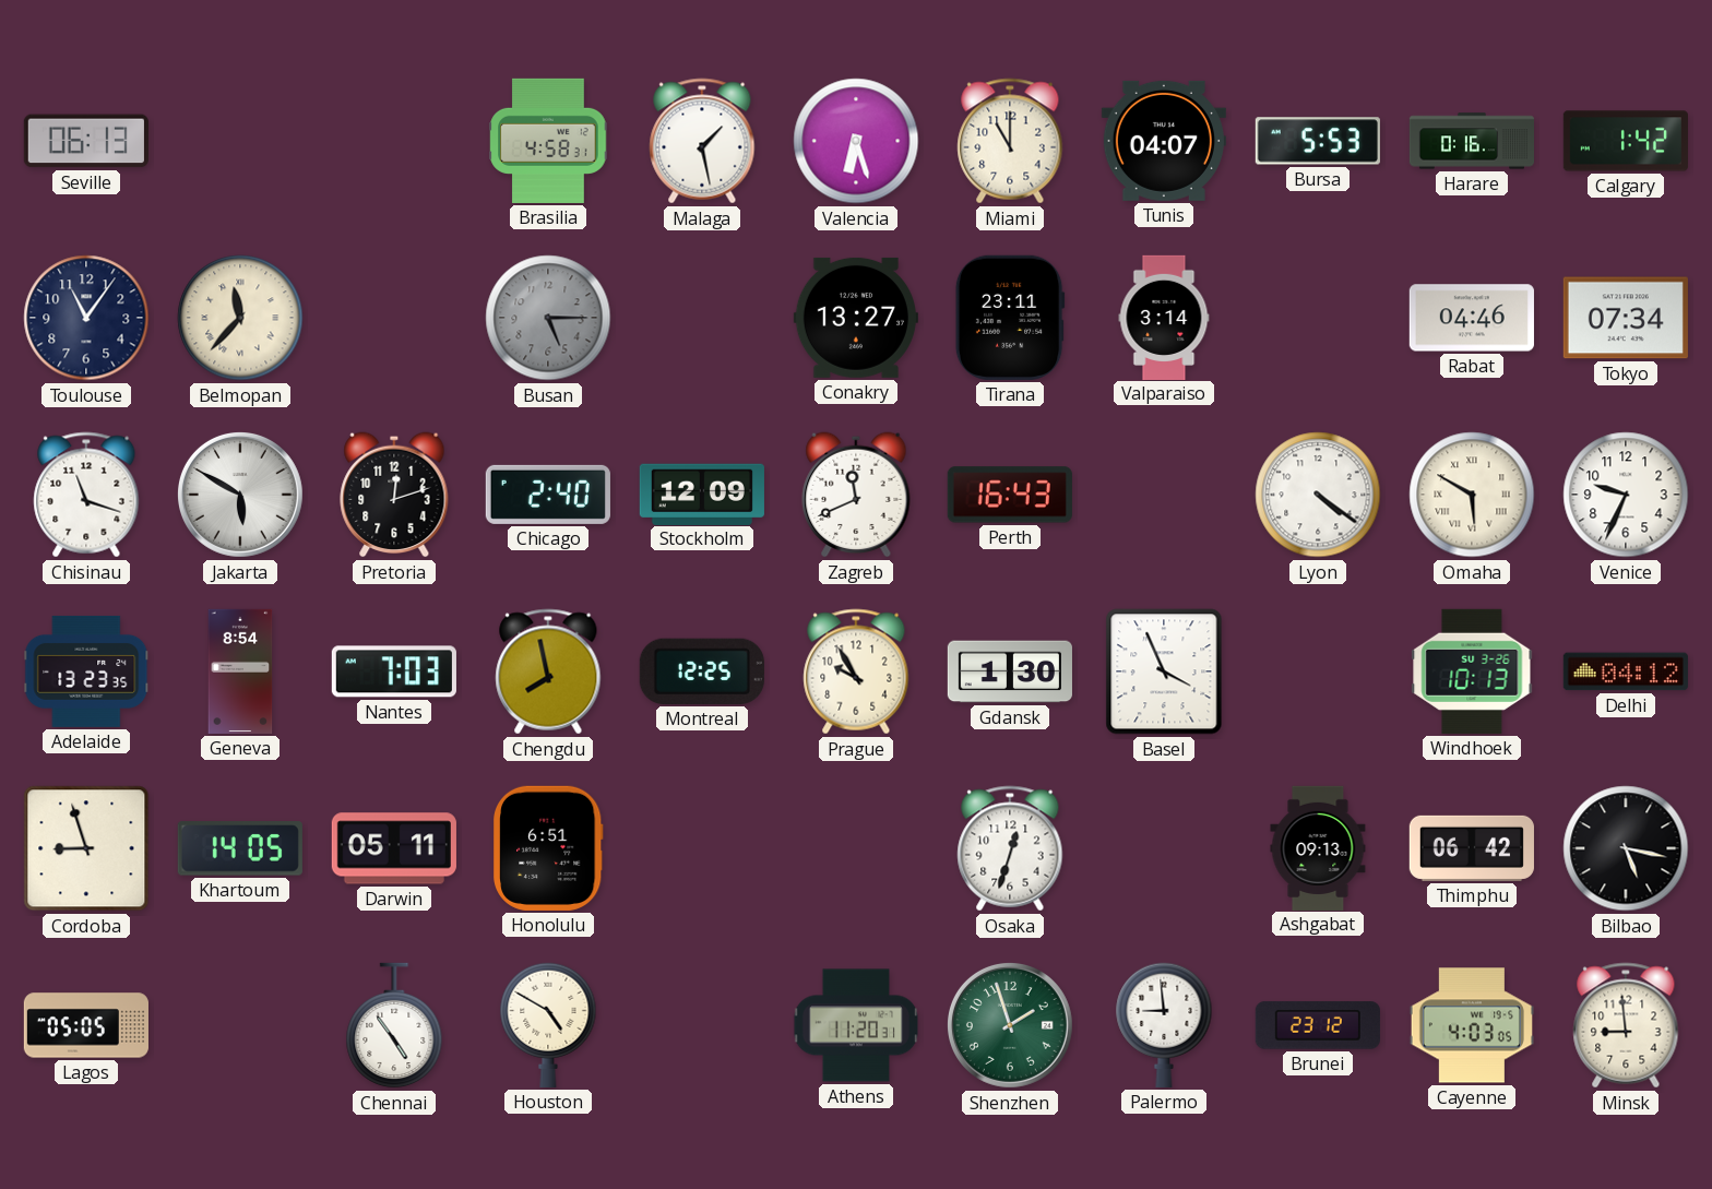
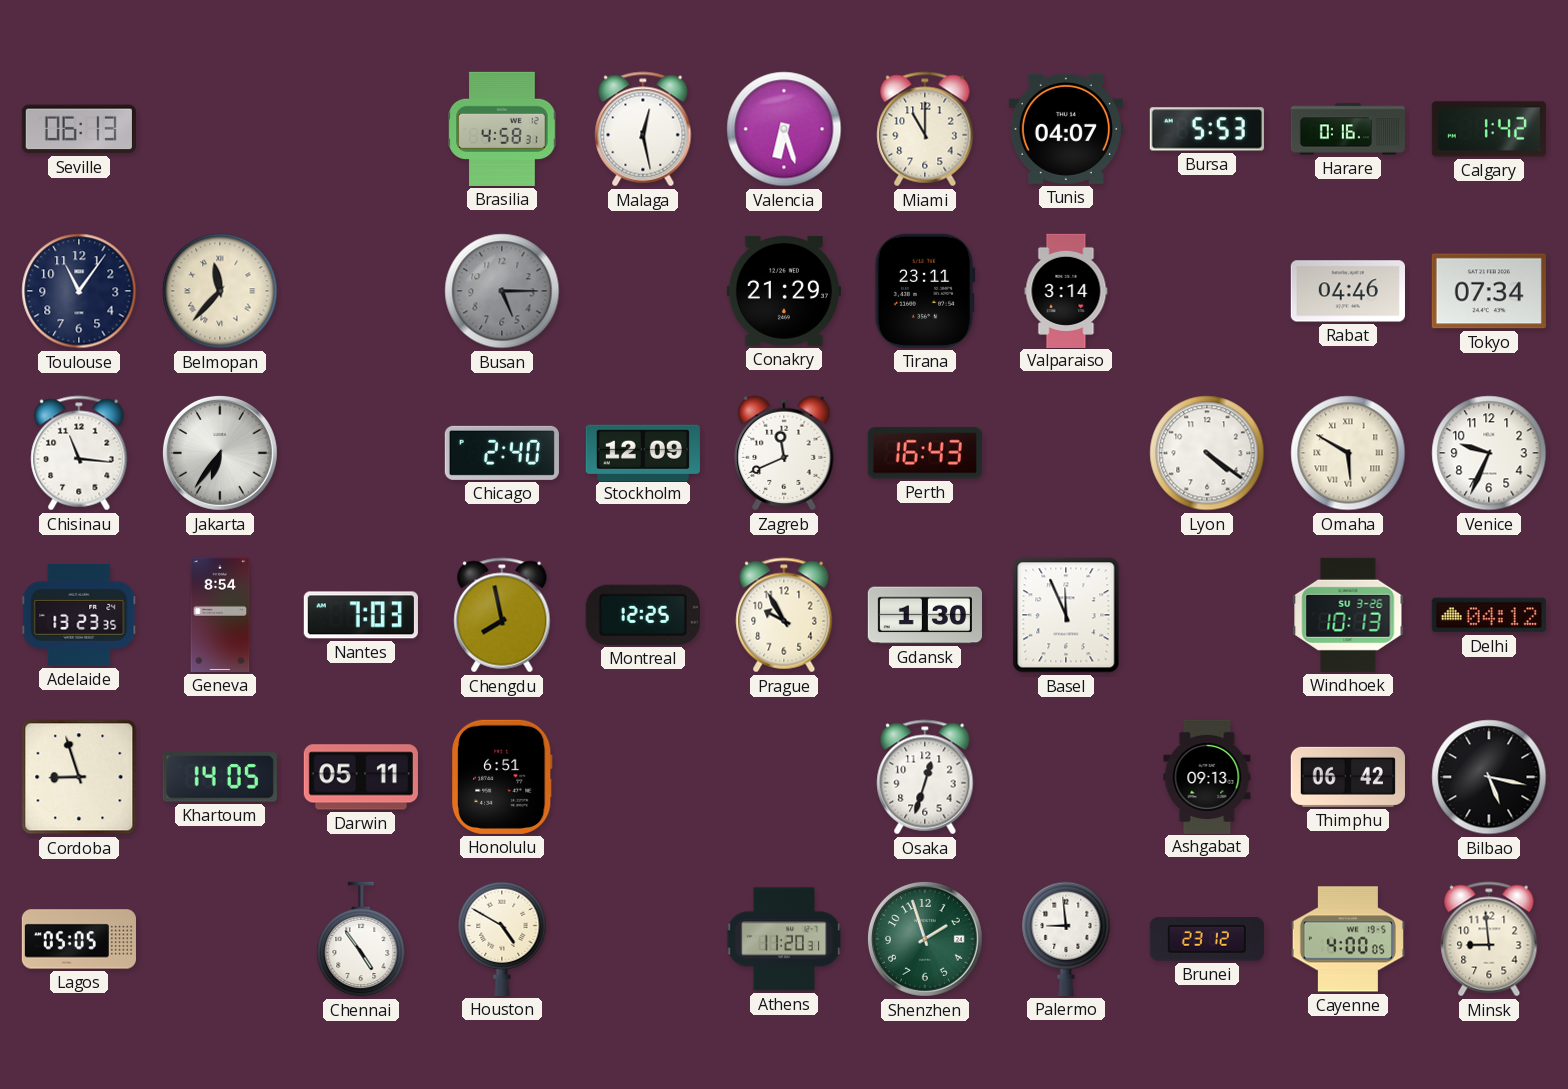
Malaga: 1:28 -> 12:28
Conakry: 13:27 -> 21:29
Chisinau: 11:18 -> 11:16
Jakarta: 5:50 -> 6:36
Pretoria: 12:12 -> none
Basel: 3:56 -> 11:56
Cayenne: 4:03 -> 4:00
